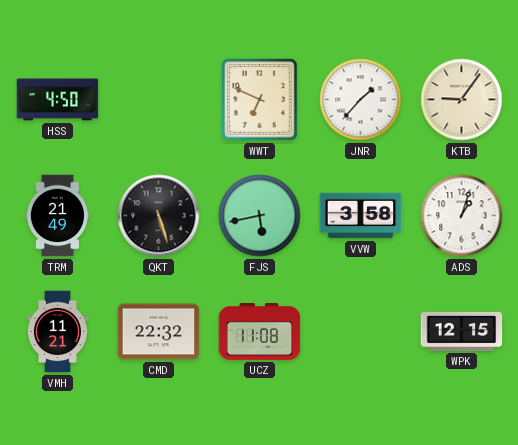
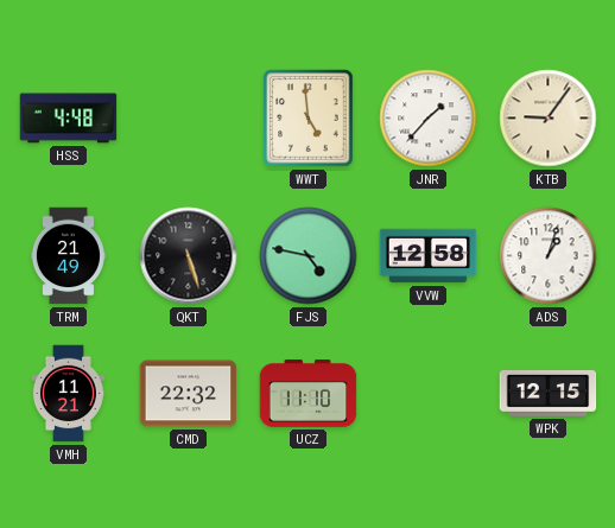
HSS: 4:50 -> 4:48
WWT: 6:49 -> 4:59
FJS: 5:43 -> 4:47
VVW: 3:58 -> 12:58
UCZ: 11:08 -> 11:10
